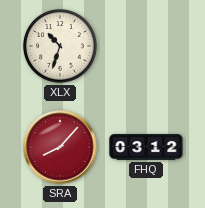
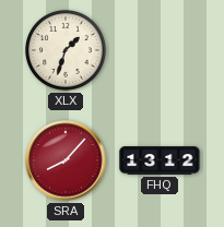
XLX: 10:33 -> 1:33
FHQ: 03:12 -> 13:12
